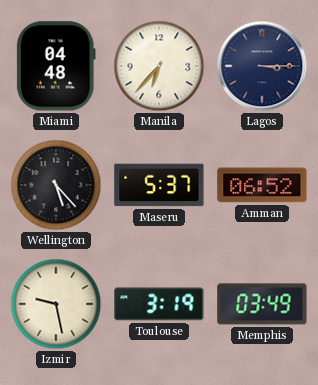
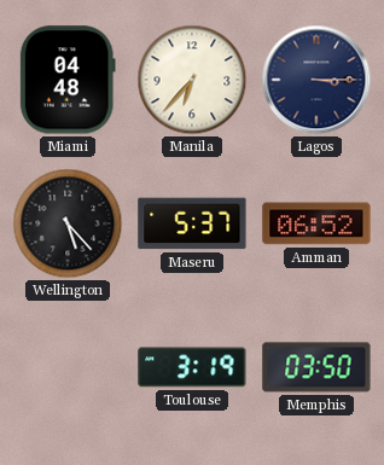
Izmir: 9:28 -> none
Memphis: 03:49 -> 03:50
